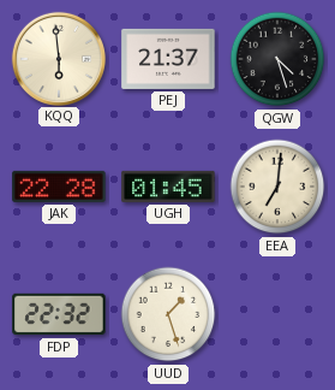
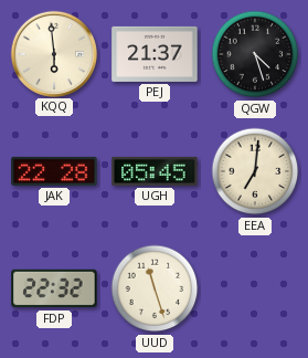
UGH: 01:45 -> 05:45
UUD: 1:27 -> 11:27
